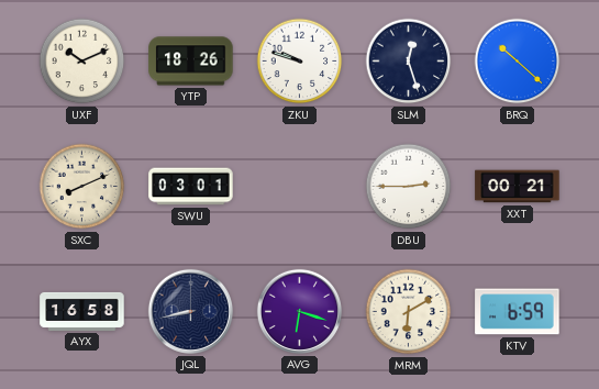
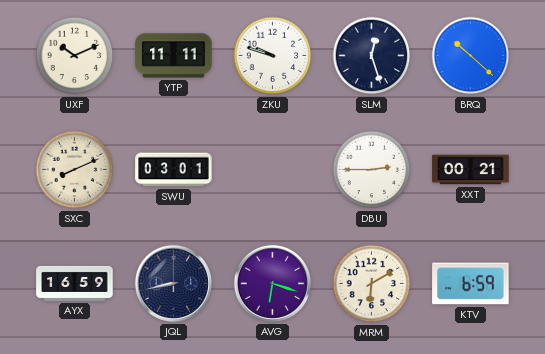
YTP: 18:26 -> 11:11
AYX: 16:58 -> 16:59
